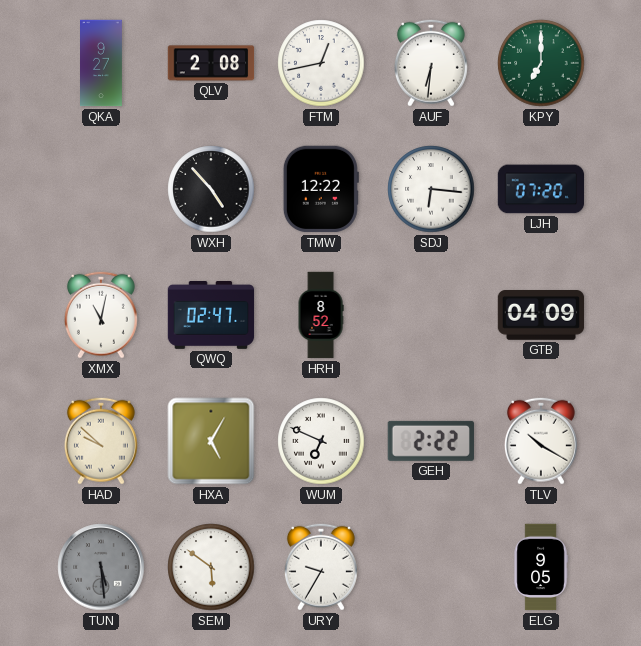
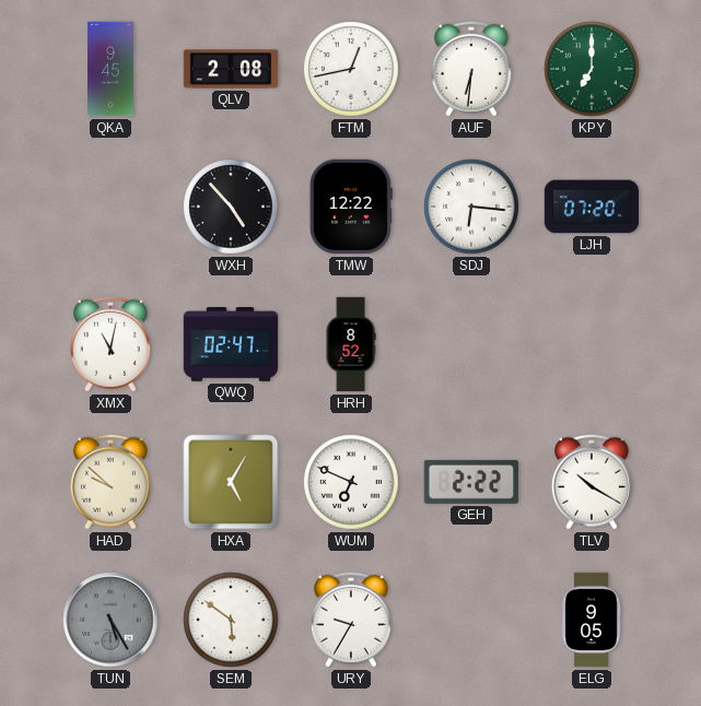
QKA: 9:27 -> 9:45
GTB: 04:09 -> none
TUN: 5:29 -> 5:25
